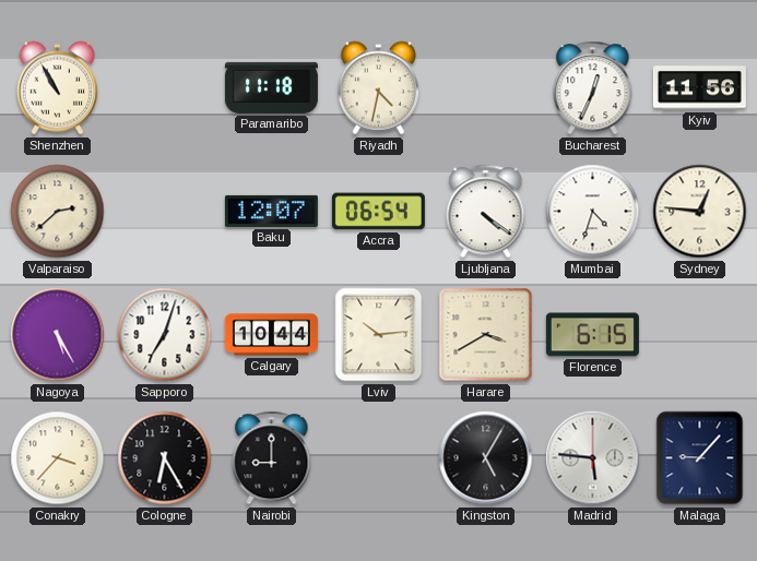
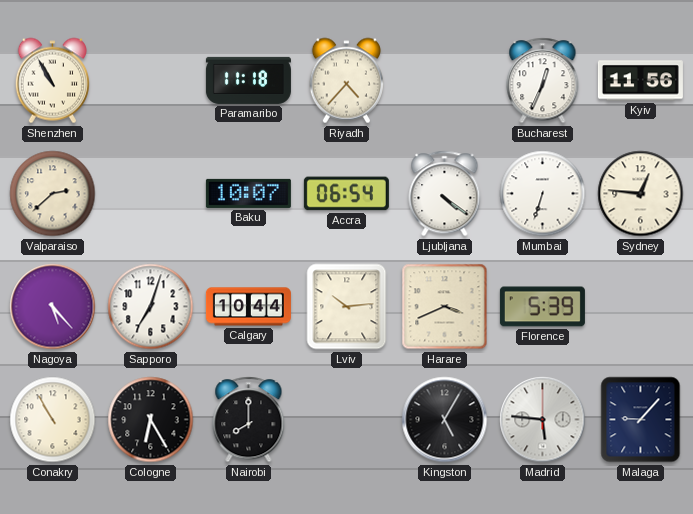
Riyadh: 4:32 -> 4:37
Baku: 12:07 -> 10:07
Mumbai: 4:33 -> 6:33
Nagoya: 5:25 -> 5:23
Harare: 3:40 -> 3:41
Florence: 6:15 -> 5:39
Conakry: 3:37 -> 10:55
Nairobi: 9:00 -> 8:00
